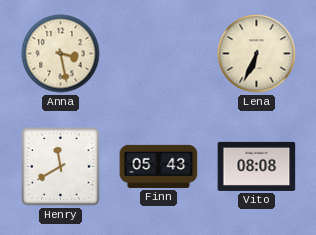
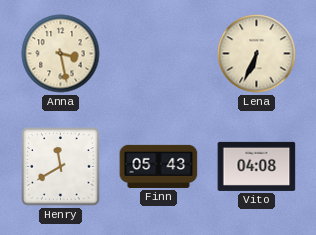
Vito: 08:08 -> 04:08
